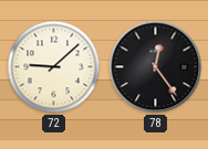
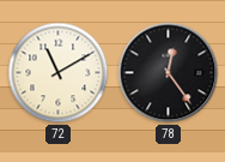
72: 9:08 -> 11:10
